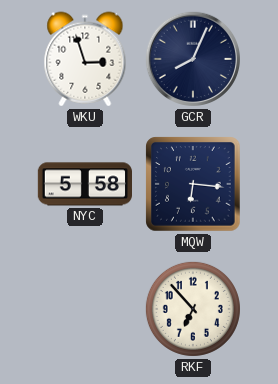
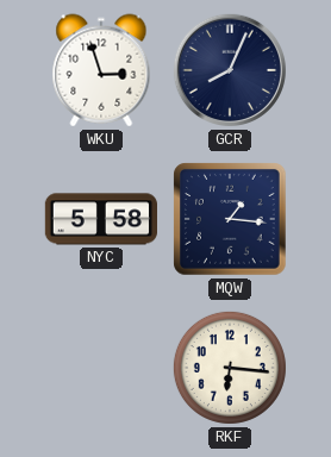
MQW: 6:16 -> 1:16
RKF: 6:53 -> 6:16
